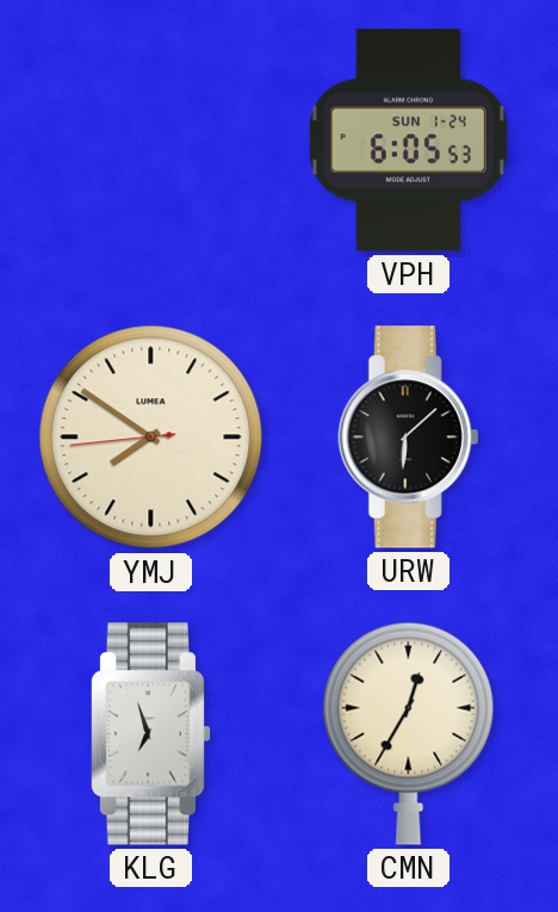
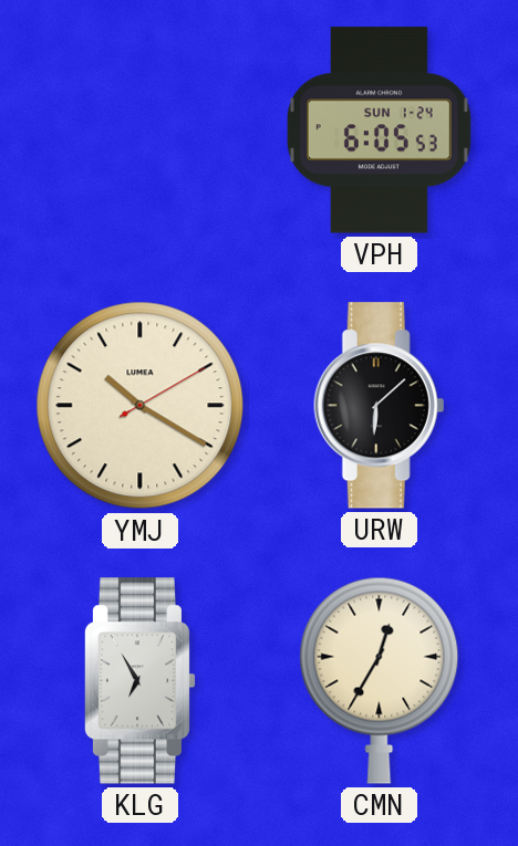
YMJ: 7:50 -> 10:20
KLG: 6:57 -> 6:55
